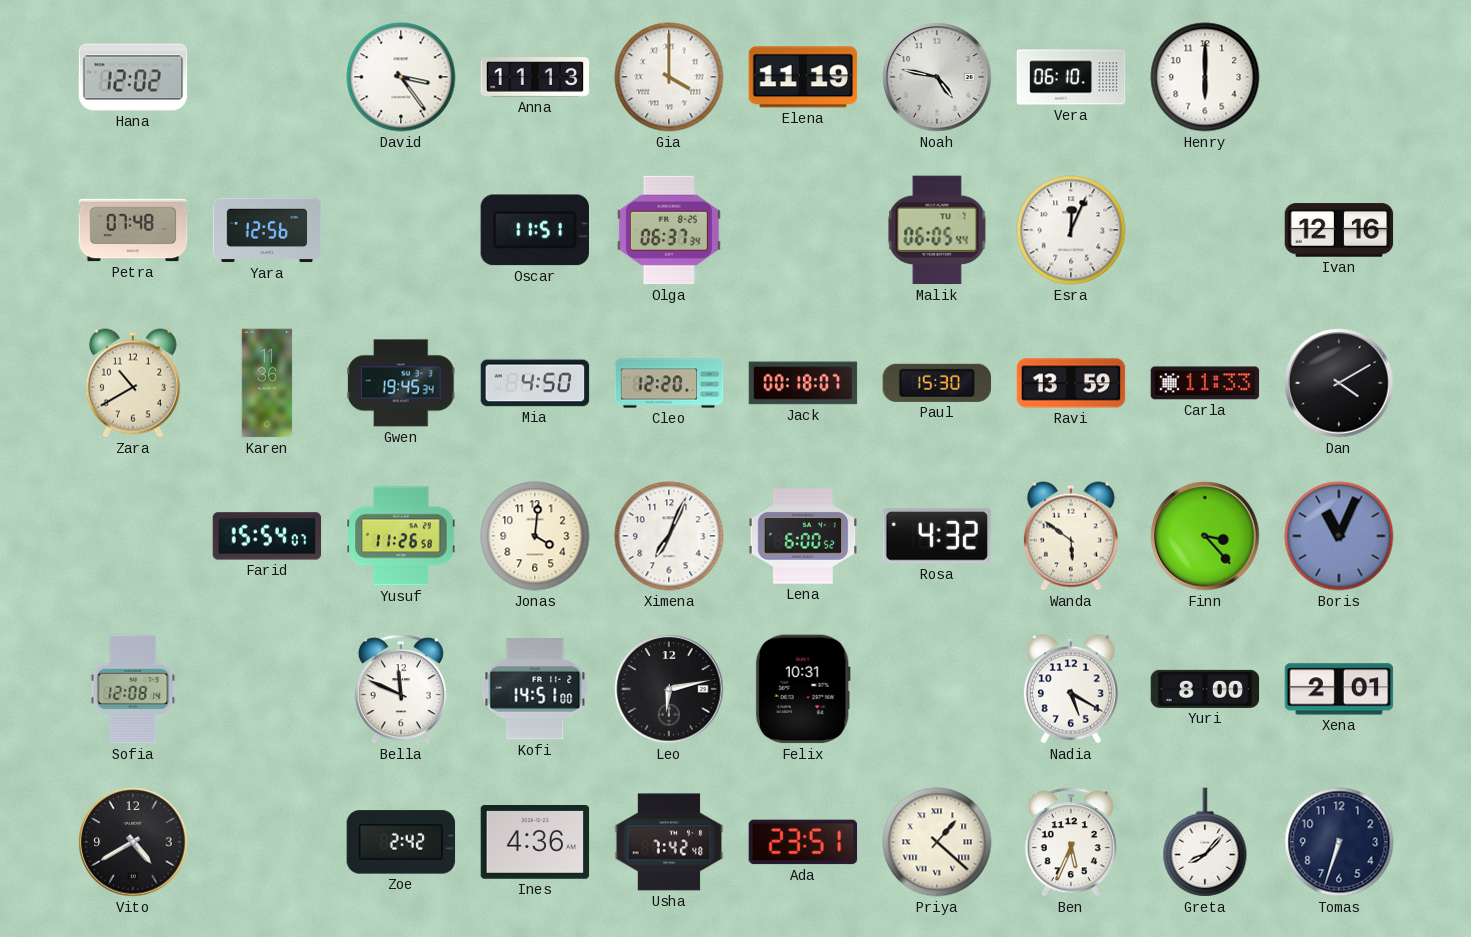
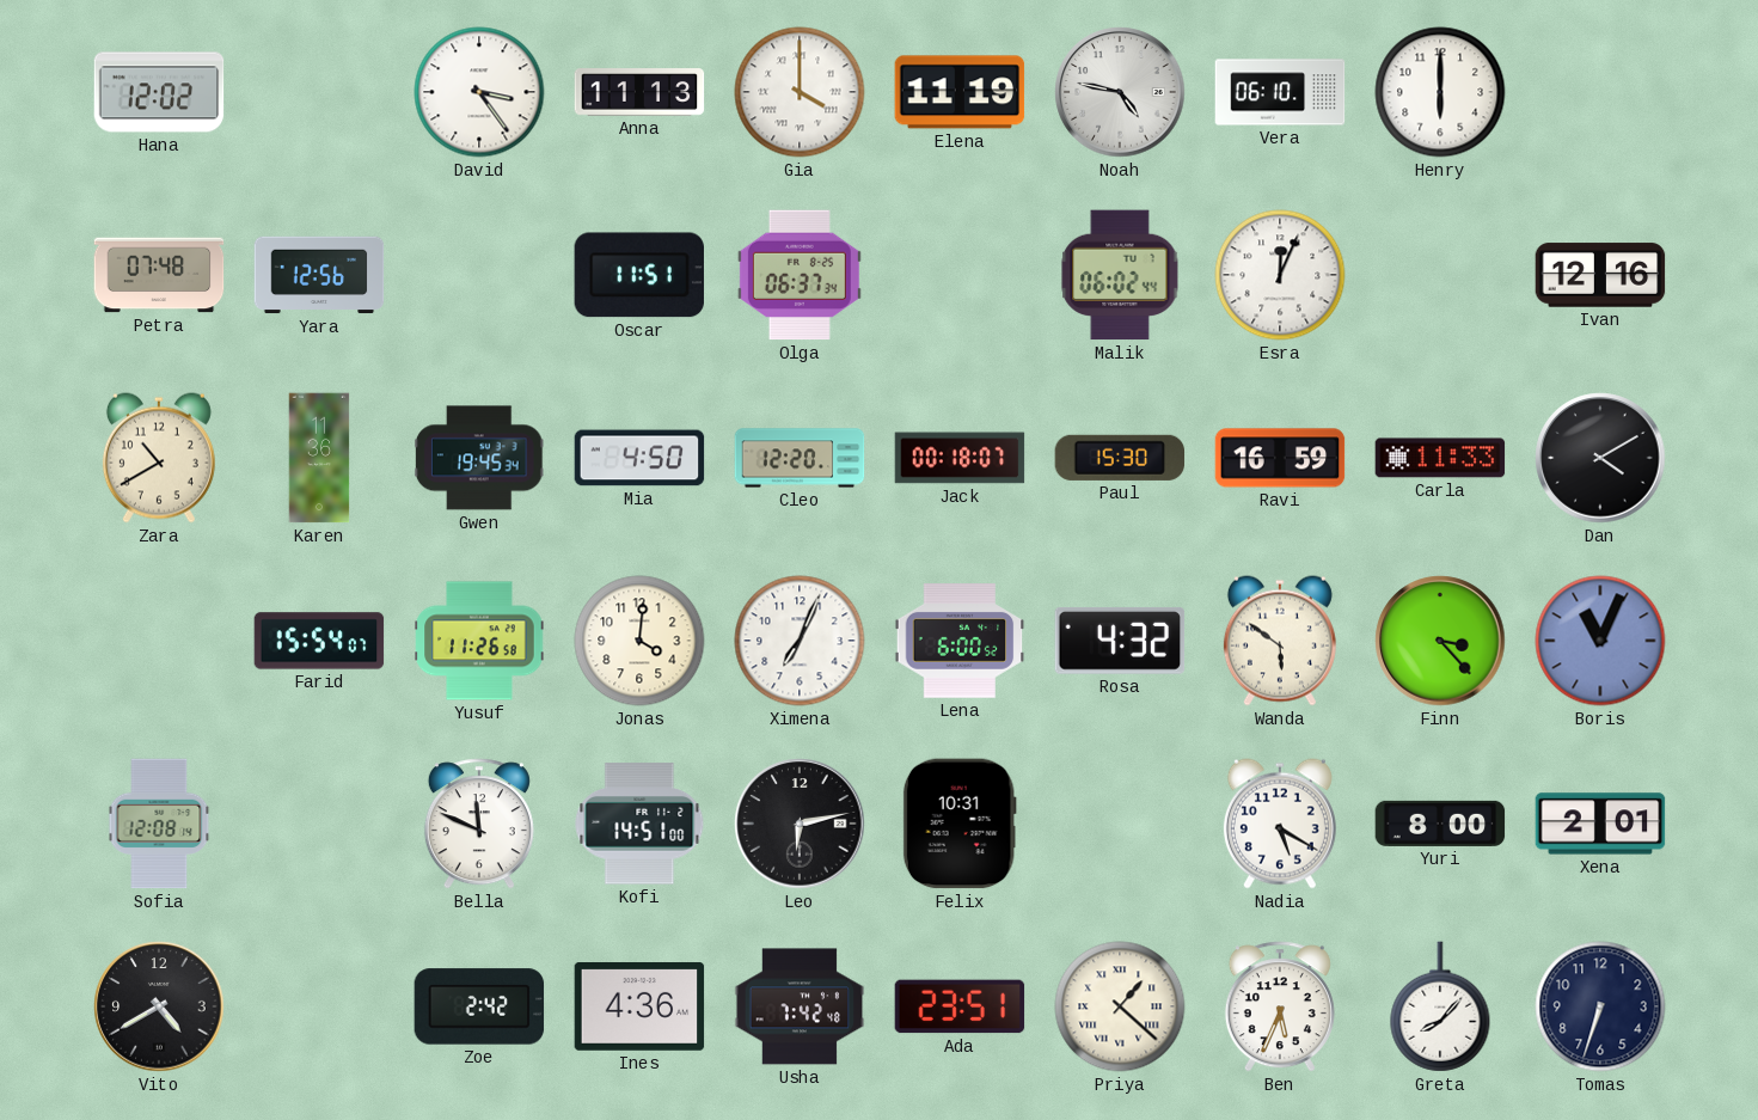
Malik: 06:05 -> 06:02
Ravi: 13:59 -> 16:59
